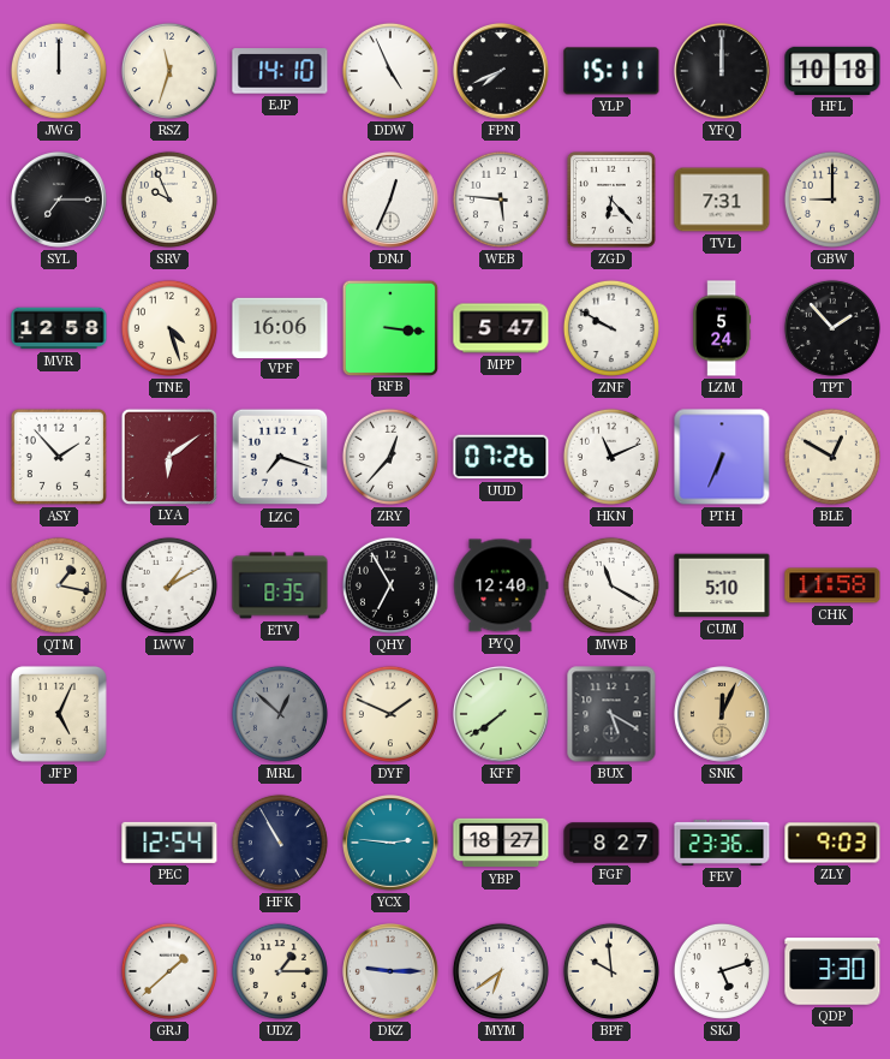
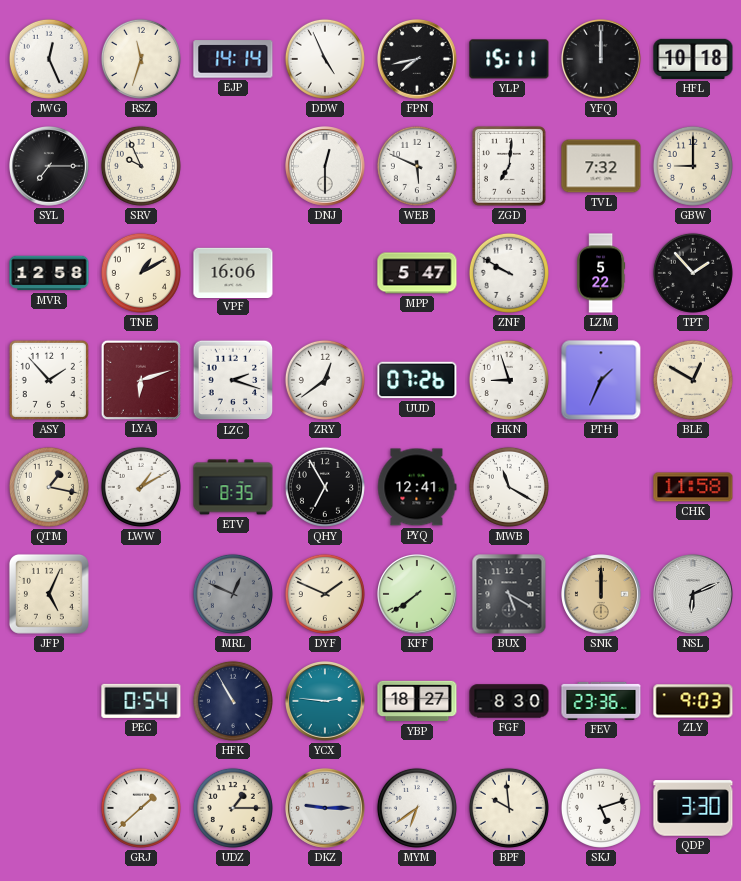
JWG: 12:00 -> 12:26
EJP: 14:10 -> 14:14
FPN: 7:41 -> 7:43
DNJ: 12:34 -> 12:30
WEB: 5:46 -> 5:49
ZGD: 6:23 -> 7:01
TVL: 7:31 -> 7:32
TNE: 4:27 -> 1:10
RFB: 3:16 -> none
LZM: 5:24 -> 5:22
LYA: 6:09 -> 6:12
LZC: 7:18 -> 2:18
ZRY: 12:37 -> 12:39
HKN: 11:11 -> 8:57
PTH: 6:34 -> 1:34
PYQ: 12:40 -> 12:41
CUM: 5:10 -> none
MRL: 12:52 -> 12:49
SNK: 12:04 -> 12:00
NSL: none -> 6:11
PEC: 12:54 -> 0:54
FGF: 8:27 -> 8:30
